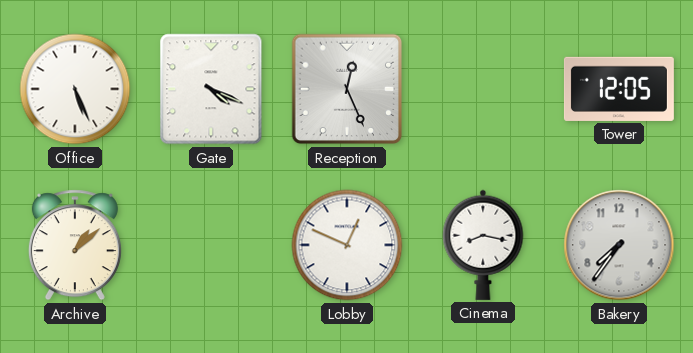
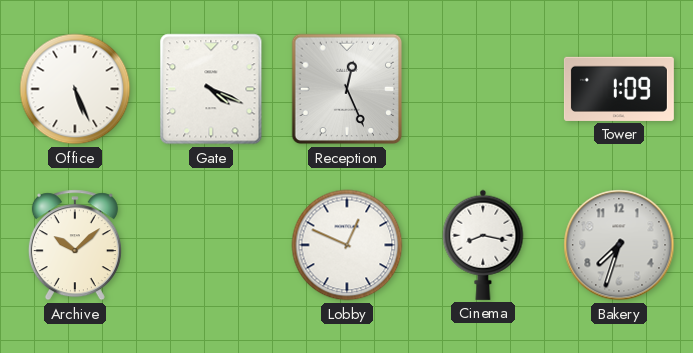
Tower: 12:05 -> 1:09
Archive: 1:08 -> 10:08
Bakery: 7:36 -> 7:33
